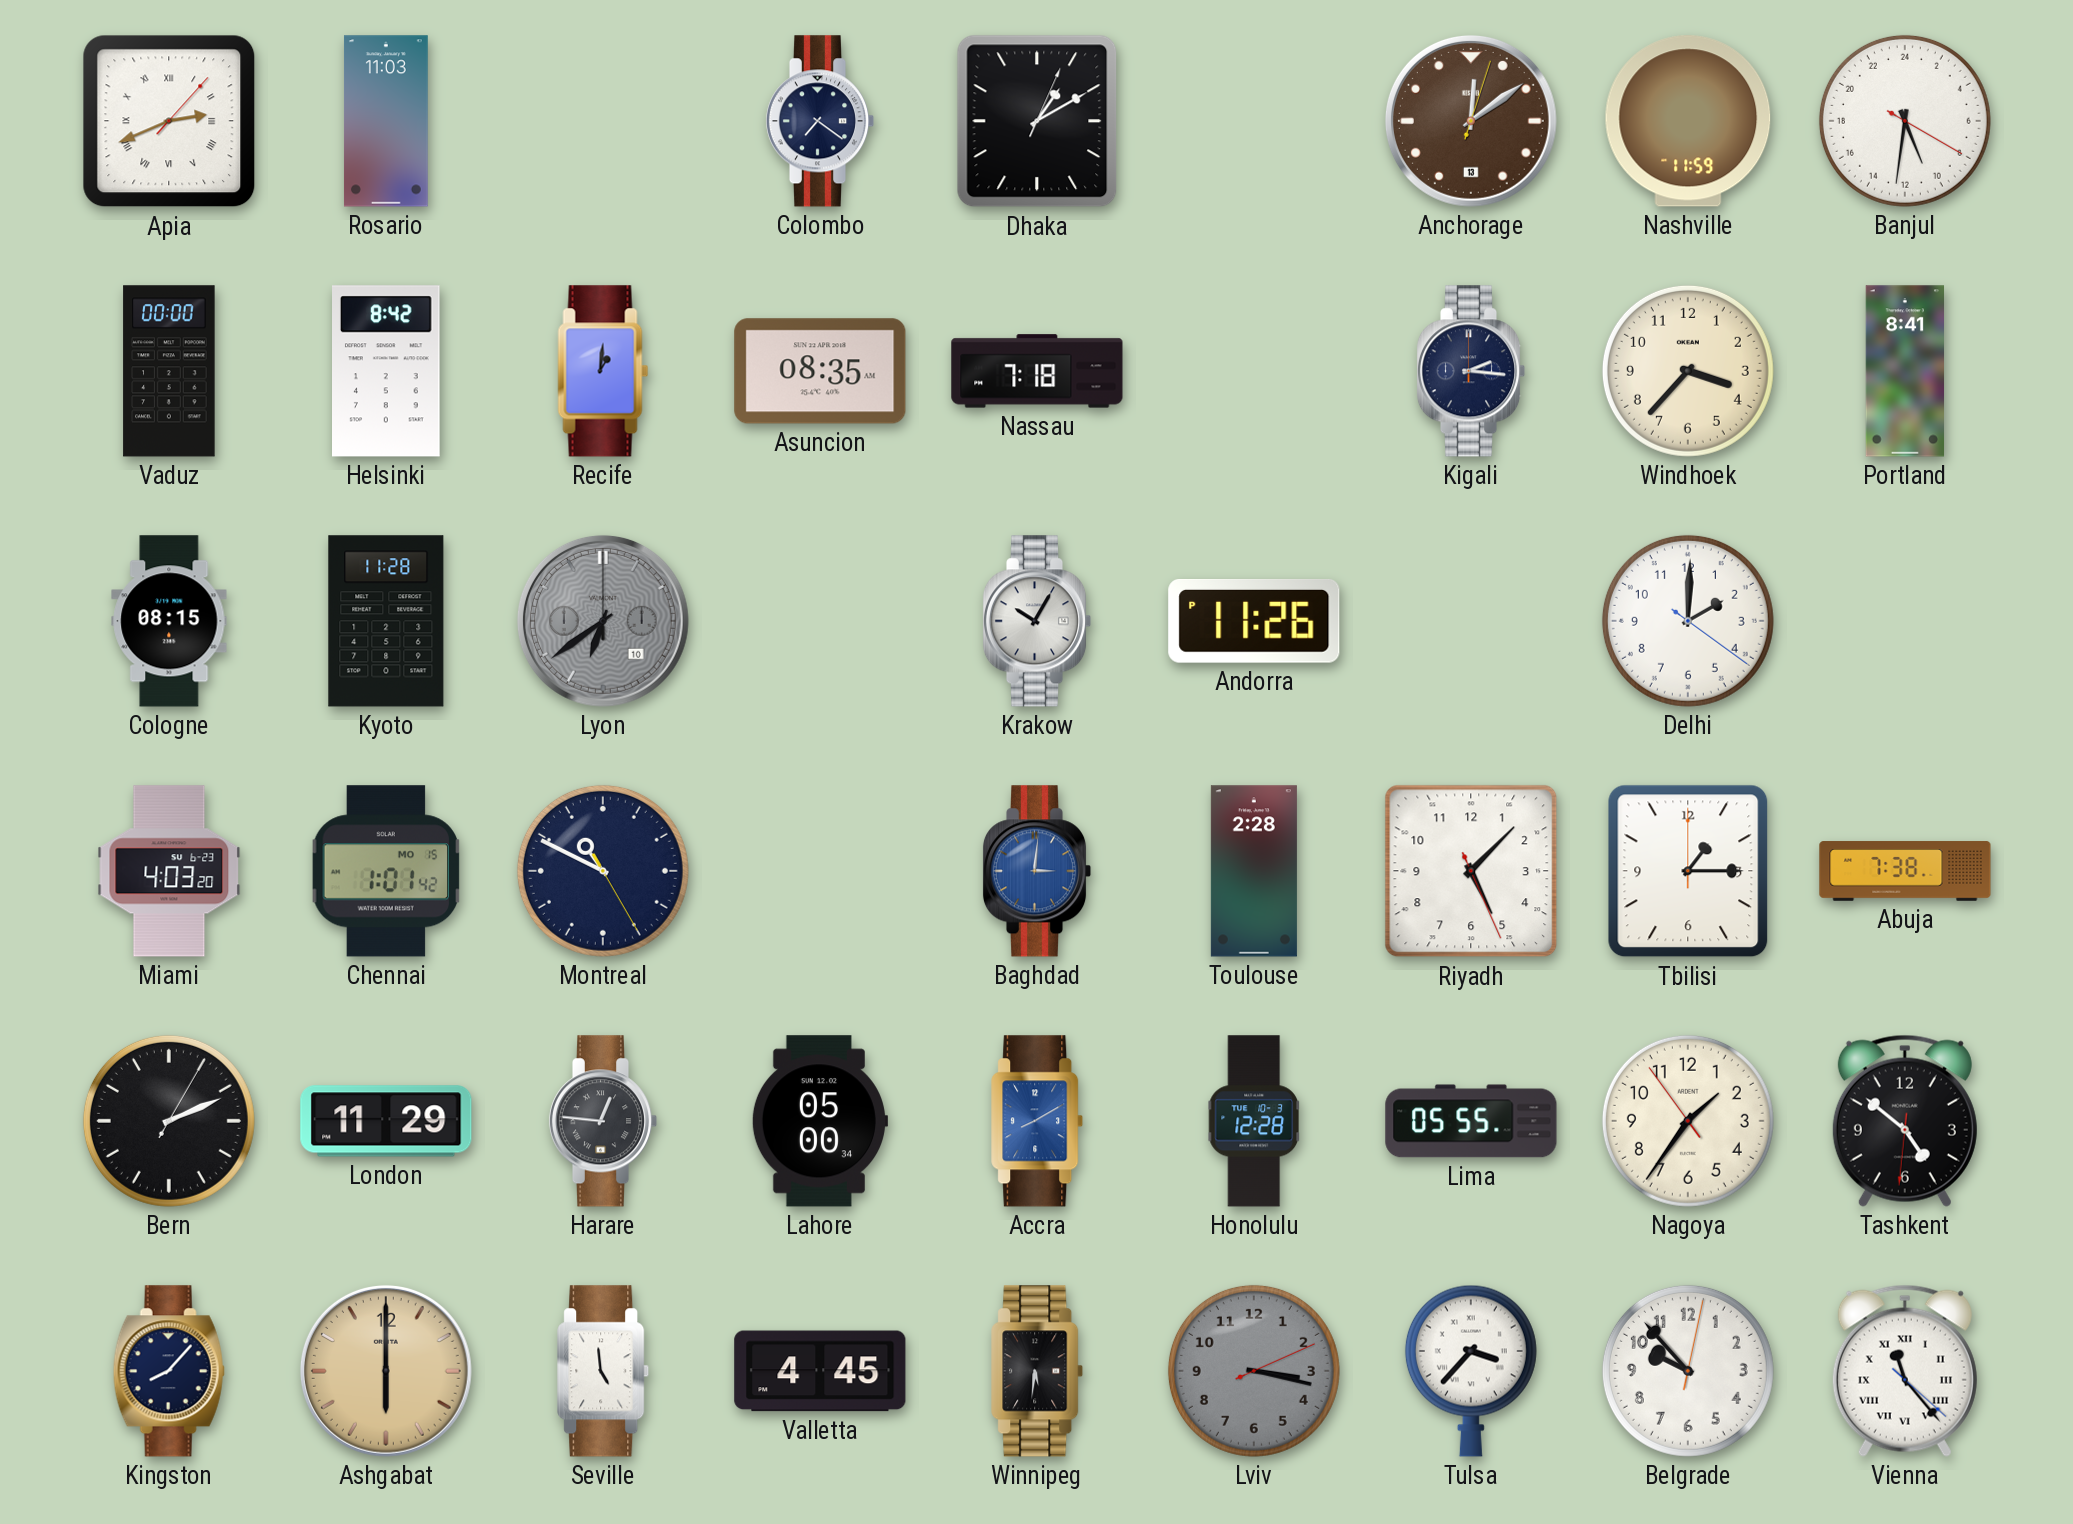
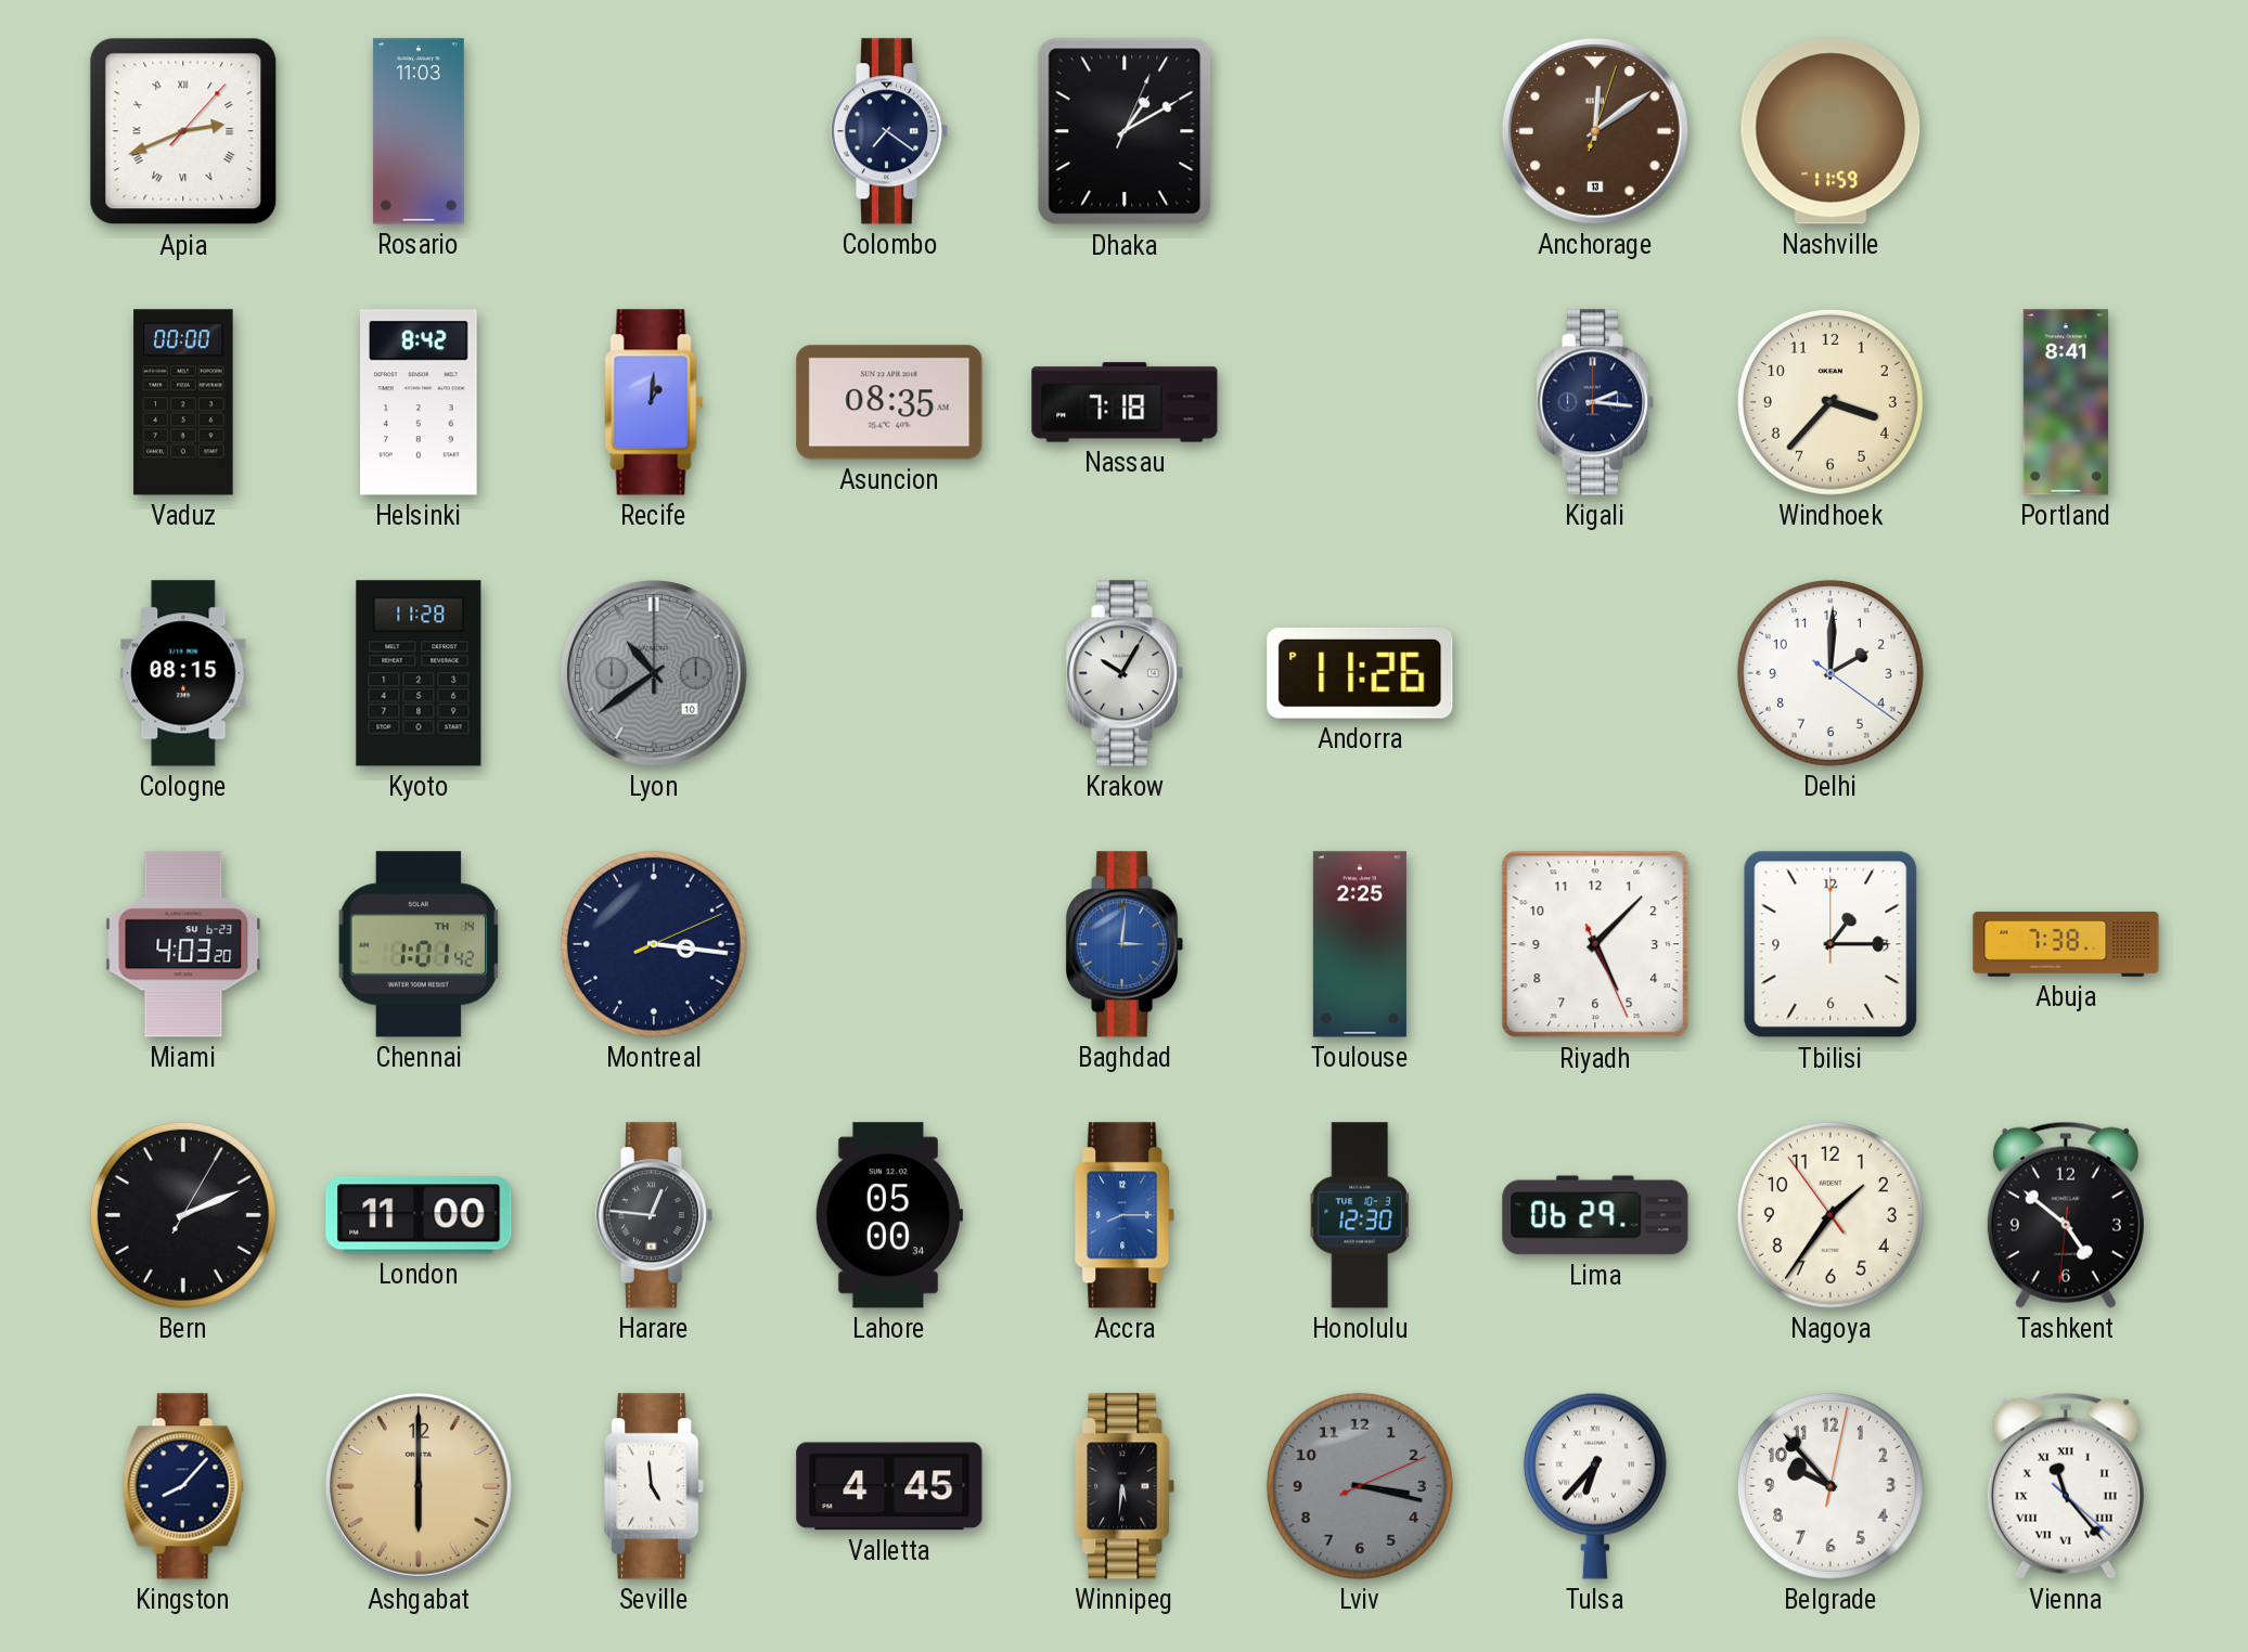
Banjul: 10:31 -> none
Lyon: 6:39 -> 10:39
Chennai date: MO 15 -> TH 14
Montreal: 10:49 -> 3:16
Toulouse: 2:28 -> 2:25
London: 11:29 -> 11:00
Accra: 8:10 -> 8:15
Honolulu: 12:28 -> 12:30
Lima: 05:55 -> 06:29
Tulsa: 3:37 -> 6:37
